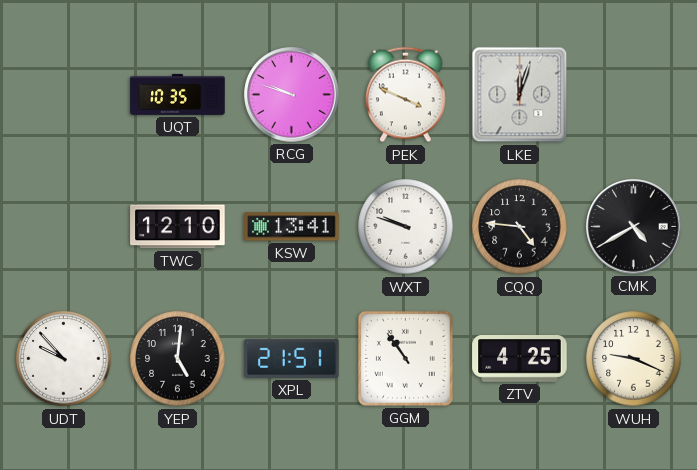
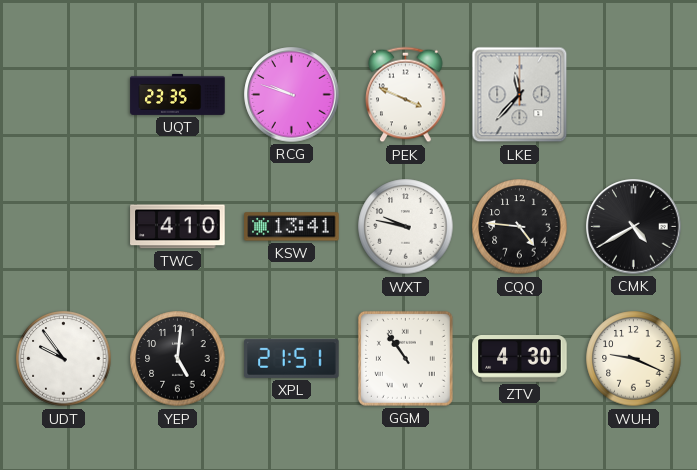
UQT: 10:35 -> 23:35
LKE: 12:03 -> 11:37
TWC: 12:10 -> 4:10
WXT: 9:48 -> 9:47
UDT: 9:53 -> 9:54
ZTV: 4:25 -> 4:30
